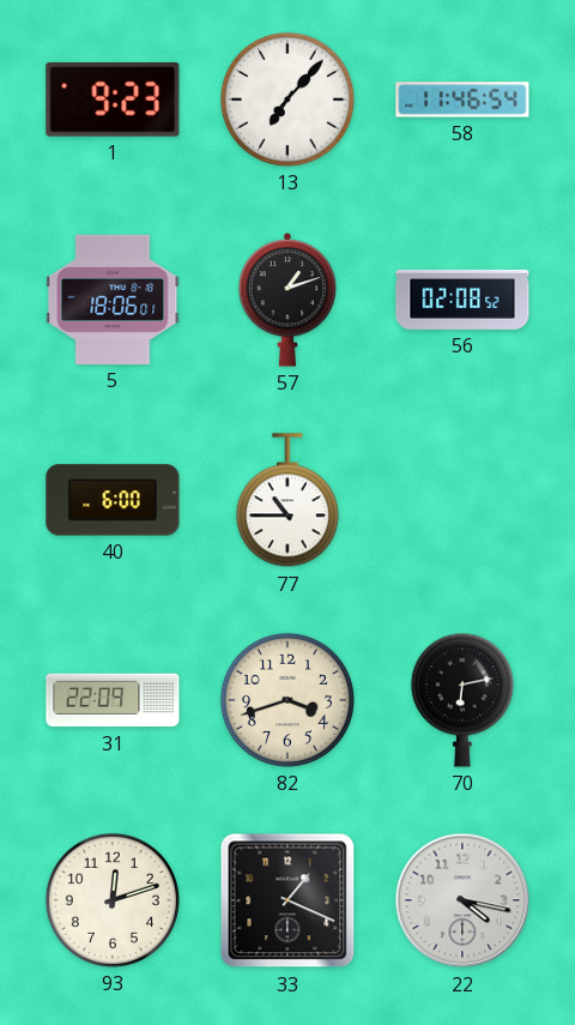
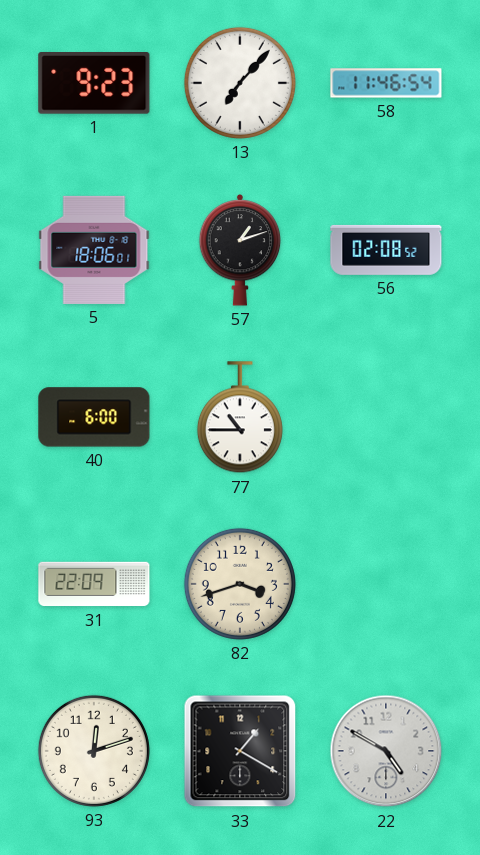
70: 6:13 -> none
33: 1:19 -> 1:20
22: 4:17 -> 4:50
